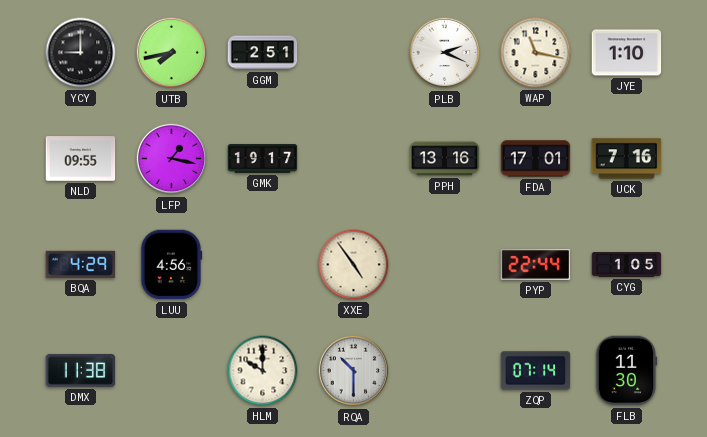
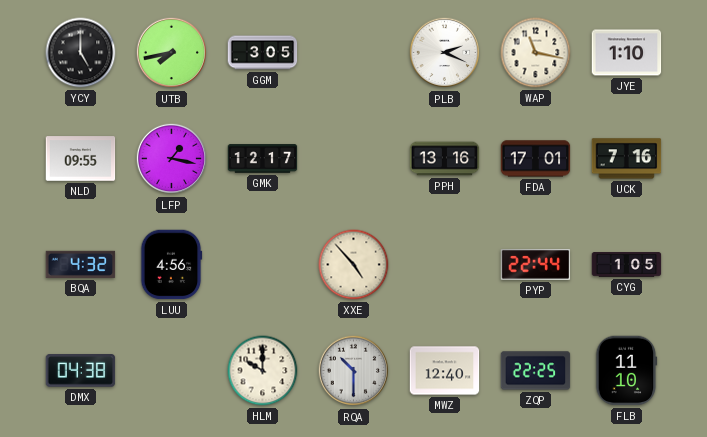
YCY: 9:00 -> 5:00
GGM: 2:51 -> 3:05
GMK: 19:17 -> 12:17
BQA: 4:29 -> 4:32
XXE: 4:54 -> 4:53
DMX: 11:38 -> 04:38
MWZ: none -> 12:40
ZQP: 07:14 -> 22:25
FLB: 11:30 -> 11:10
